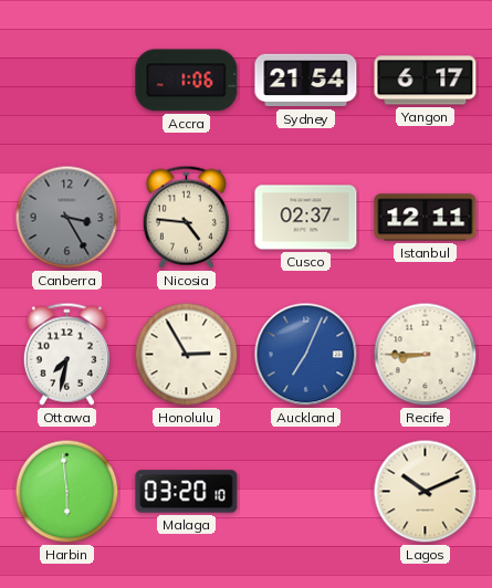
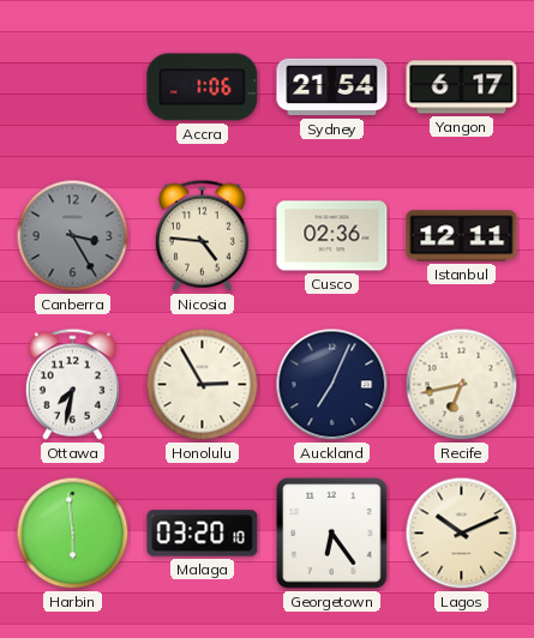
Cusco: 02:37 -> 02:36
Auckland dial: blue -> navy
Recife: 8:45 -> 6:43
Georgetown: none -> 6:24
